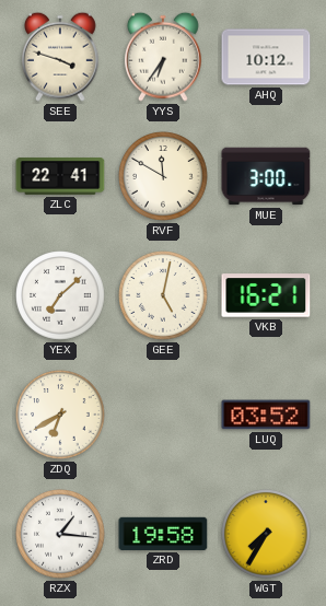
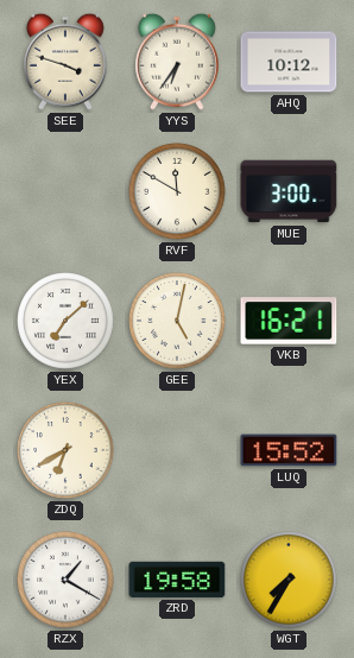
ZLC: 22:41 -> none
LUQ: 03:52 -> 15:52
RZX: 1:16 -> 1:20
